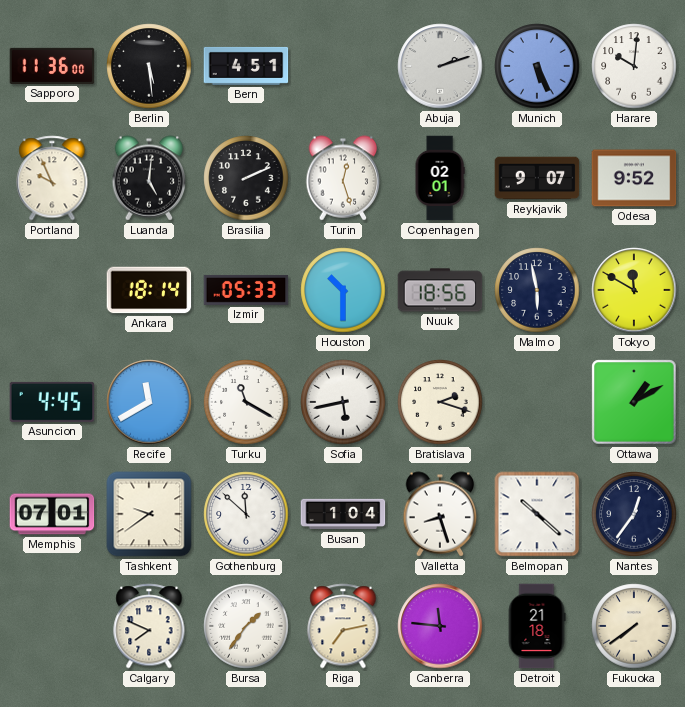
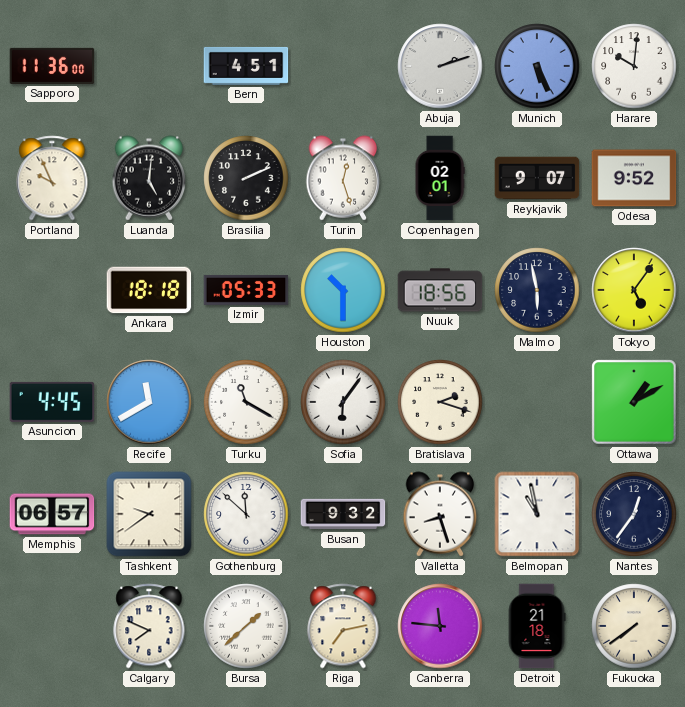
Berlin: 5:29 -> none
Ankara: 18:14 -> 18:18
Tokyo: 11:50 -> 5:06
Sofia: 5:43 -> 6:06
Memphis: 07:01 -> 06:57
Busan: 1:04 -> 9:32
Belmopan: 10:22 -> 10:58
Bursa: 1:36 -> 1:38
